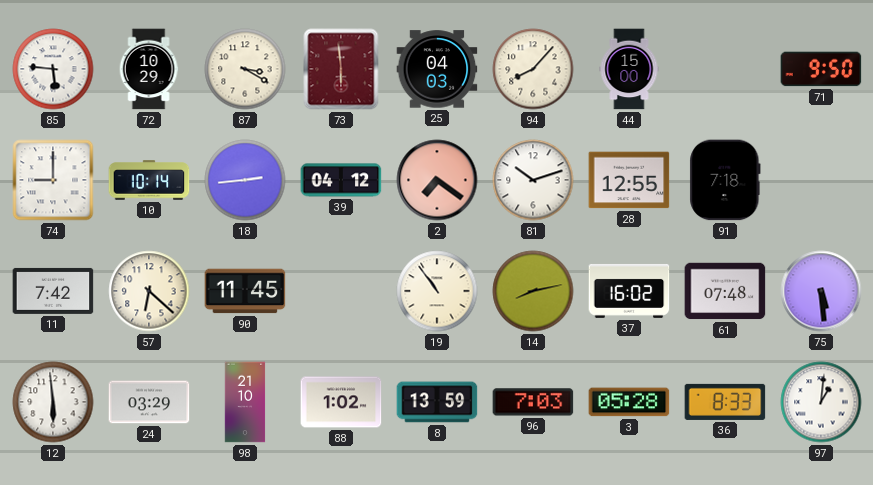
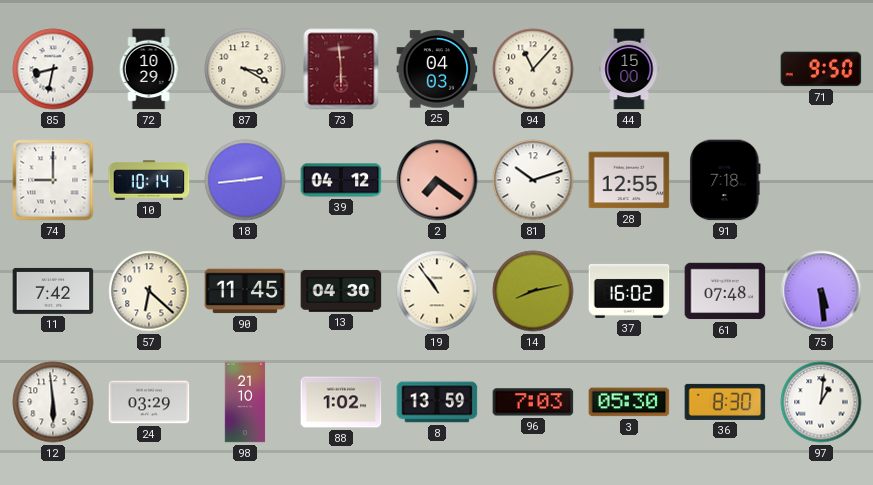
85: 5:46 -> 8:32
94: 8:07 -> 11:07
13: none -> 04:30
3: 05:28 -> 05:30
36: 8:33 -> 8:30
